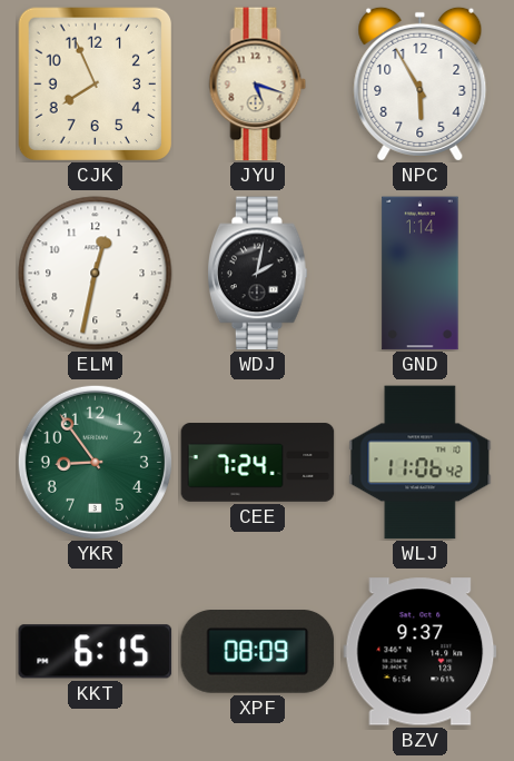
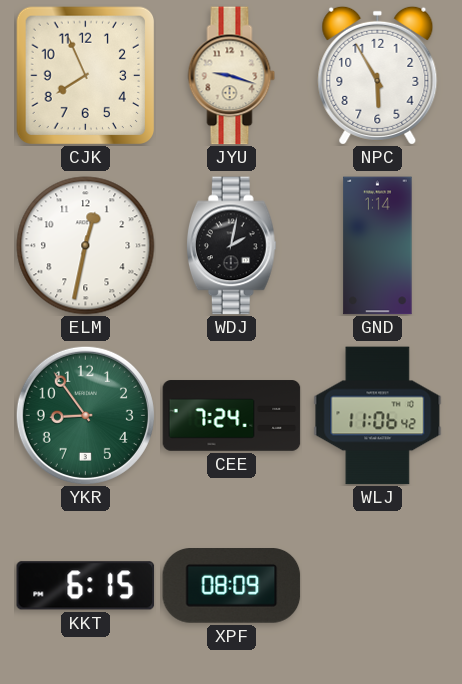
JYU: 5:18 -> 9:18
BZV: 9:37 -> none
